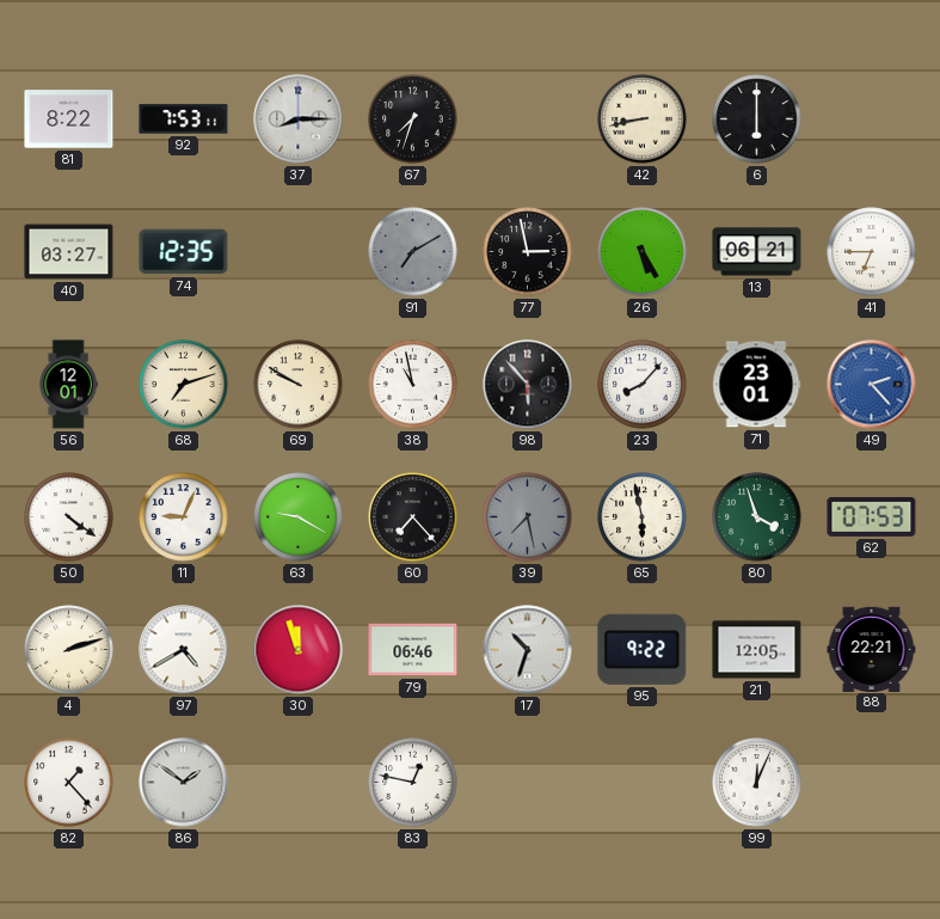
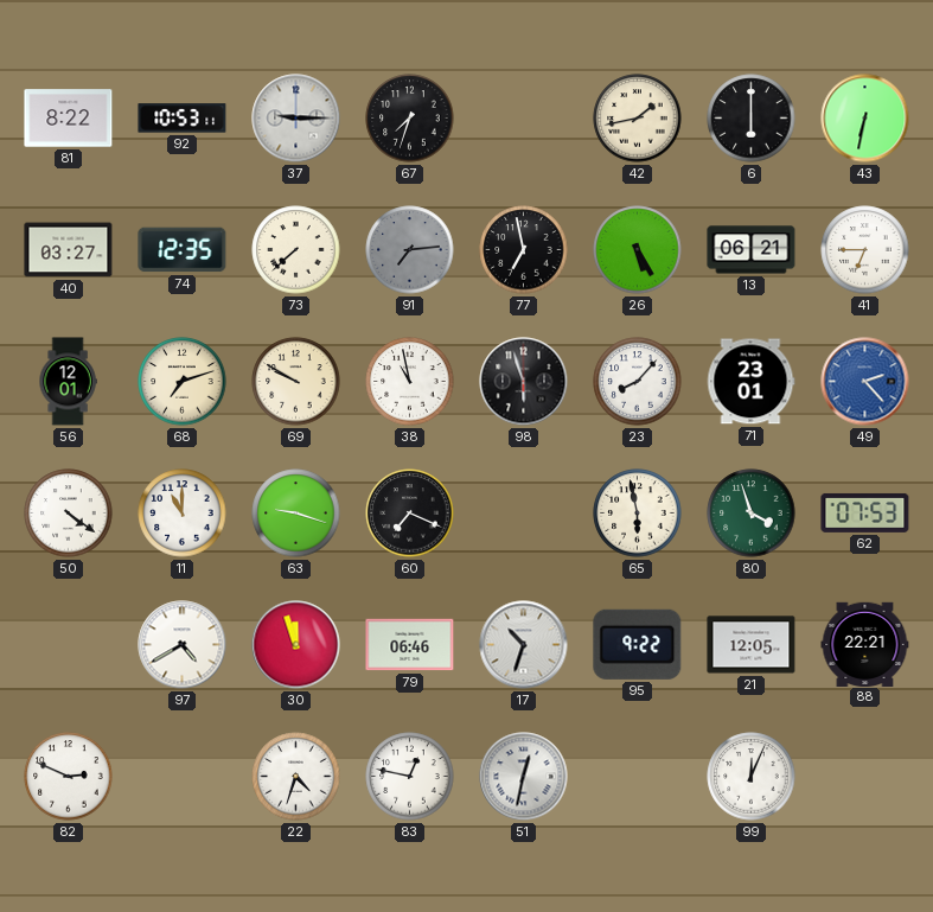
92: 7:53 -> 10:53
37: 8:15 -> 9:15
42: 8:43 -> 1:43
43: none -> 6:32
73: none -> 7:38
91: 7:10 -> 7:14
77: 2:58 -> 6:58
98: 5:53 -> 5:57
11: 9:04 -> 11:00
63: 9:20 -> 9:18
60: 7:23 -> 7:19
39: 7:28 -> none
4: 2:12 -> none
82: 1:23 -> 2:49
86: 1:51 -> none
22: none -> 4:33
51: none -> 12:32
